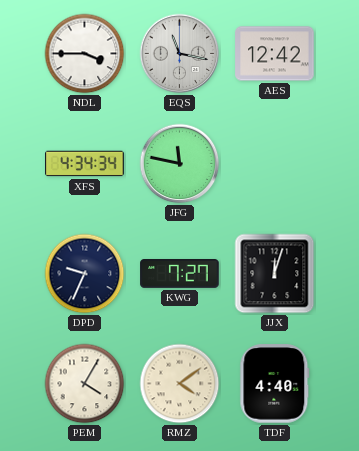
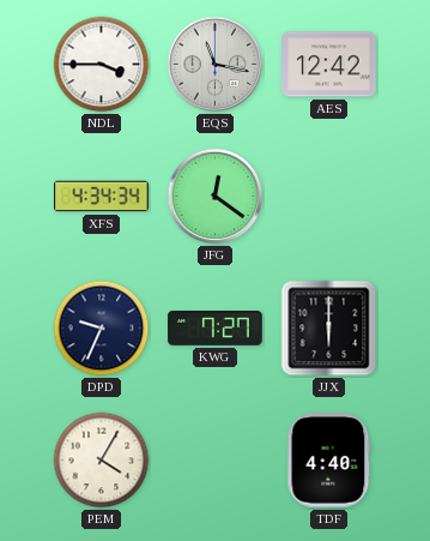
JFG: 11:47 -> 12:21
JJX: 12:03 -> 6:00
RMZ: 4:09 -> none
